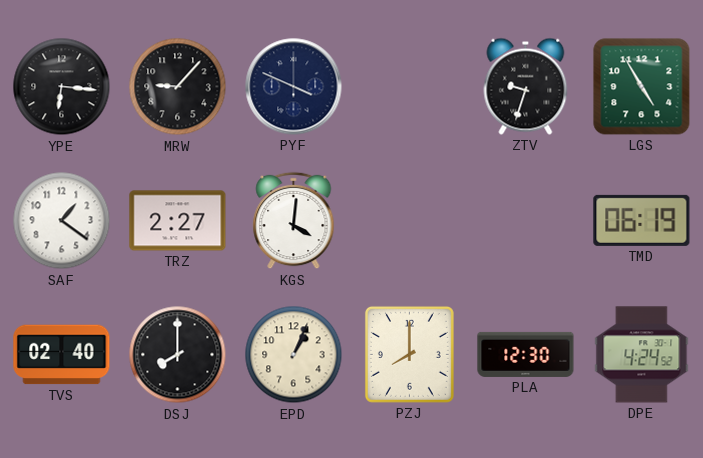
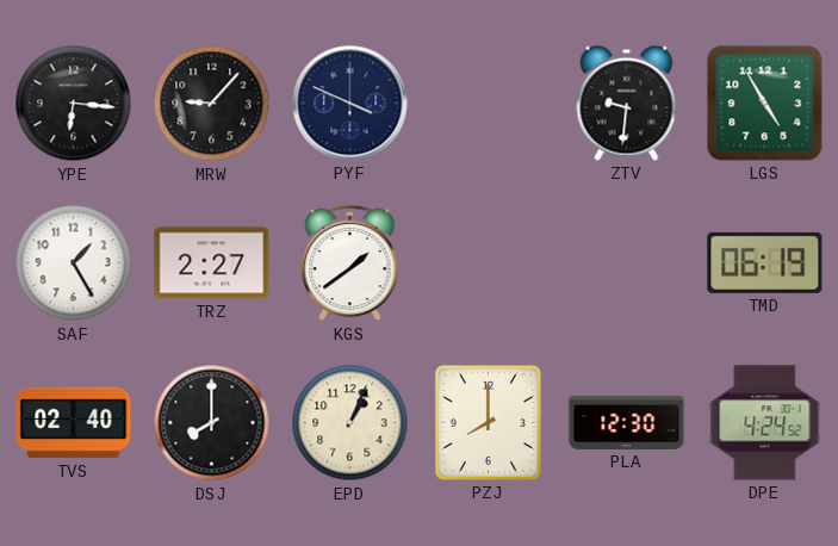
ZTV: 9:33 -> 9:31
SAF: 1:21 -> 1:25
KGS: 4:01 -> 1:39
